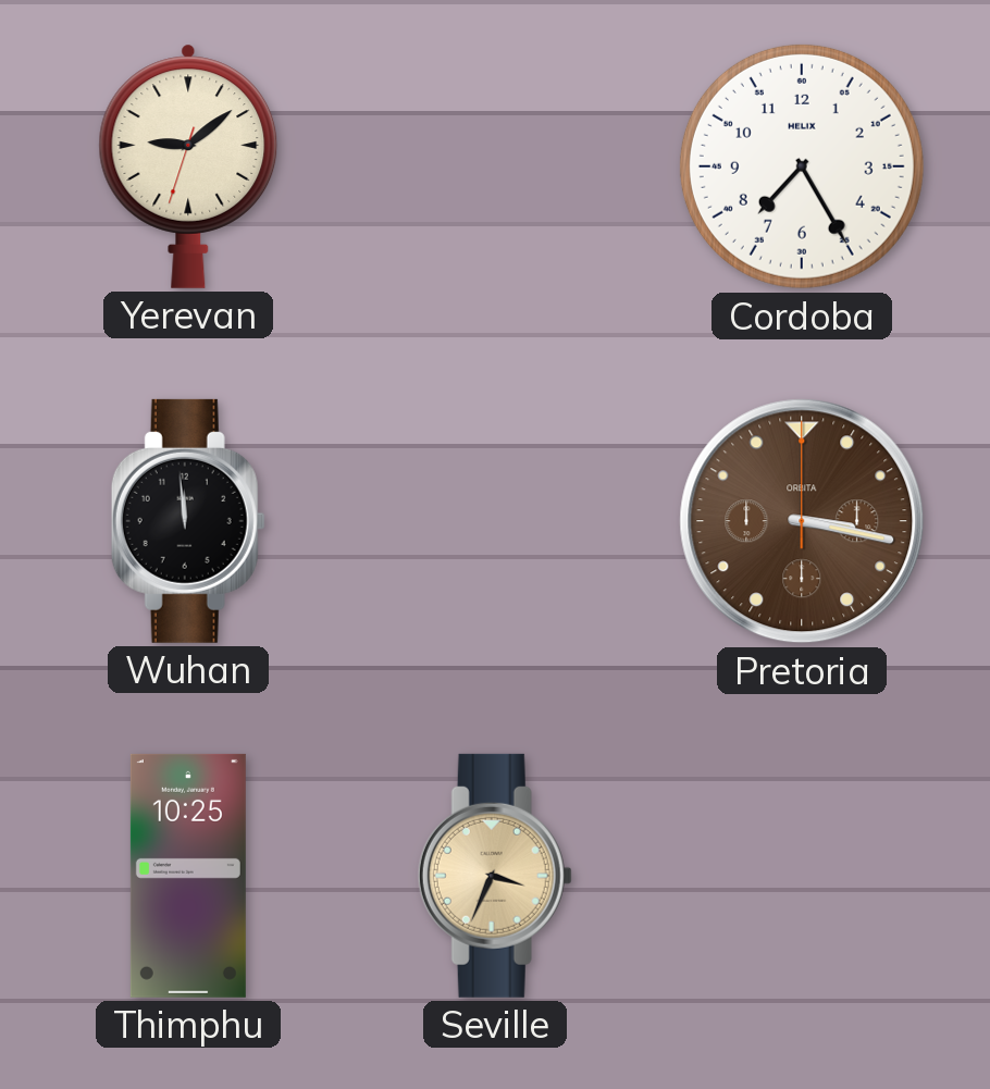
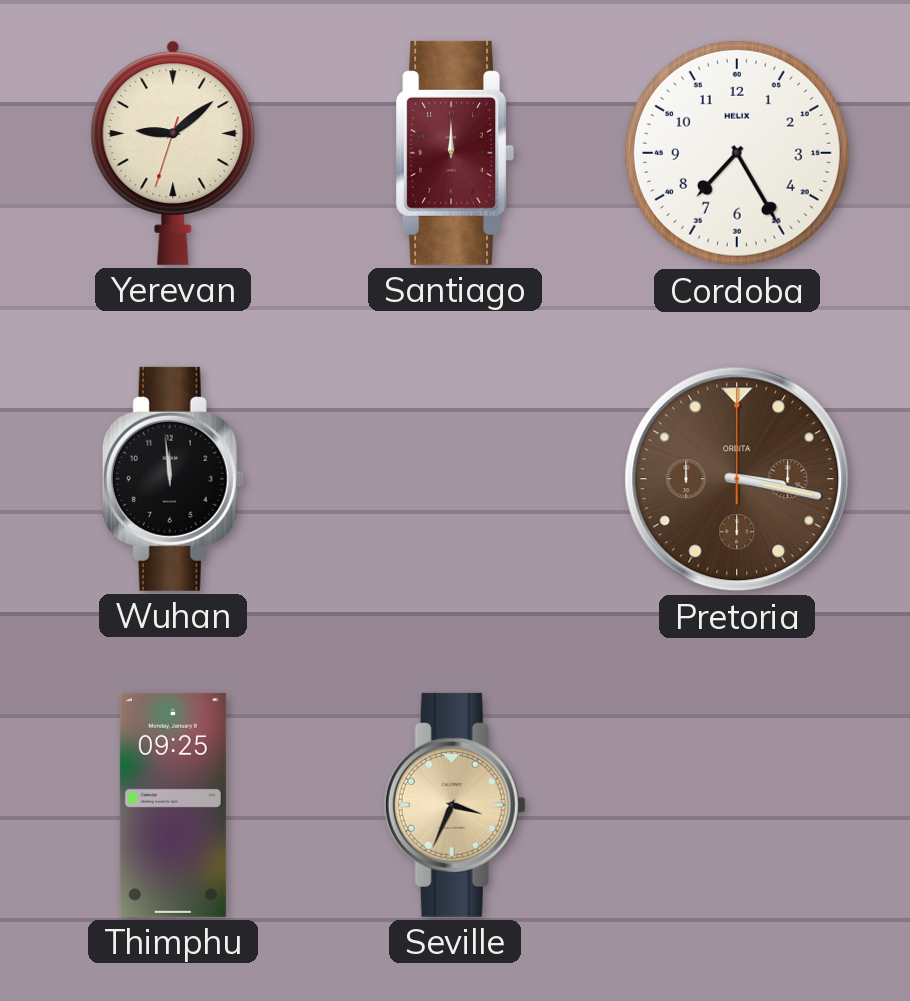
Santiago: none -> 12:00
Thimphu: 10:25 -> 09:25
